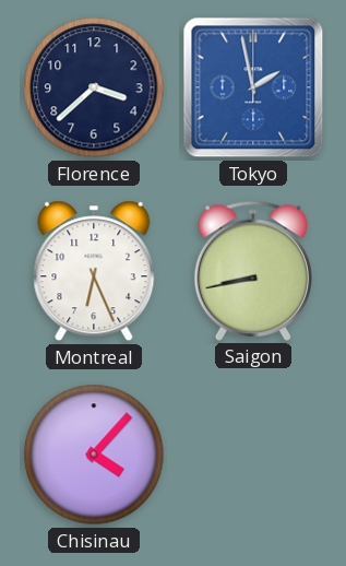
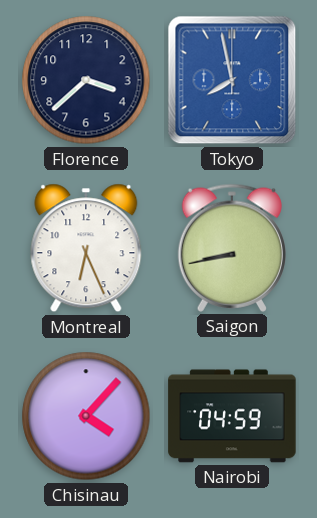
Tokyo: 1:58 -> 7:58
Nairobi: none -> 04:59
